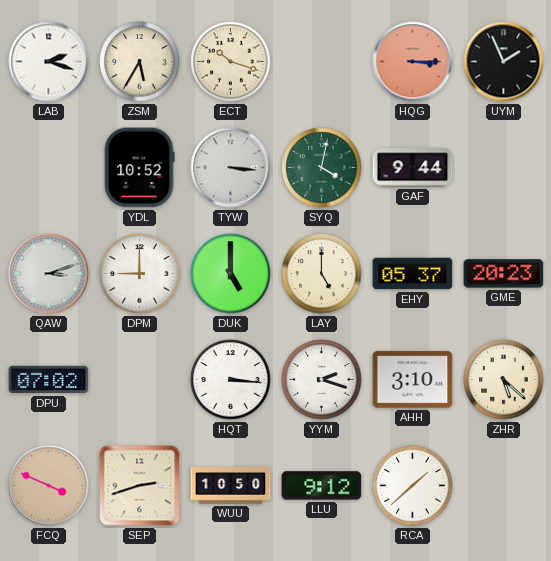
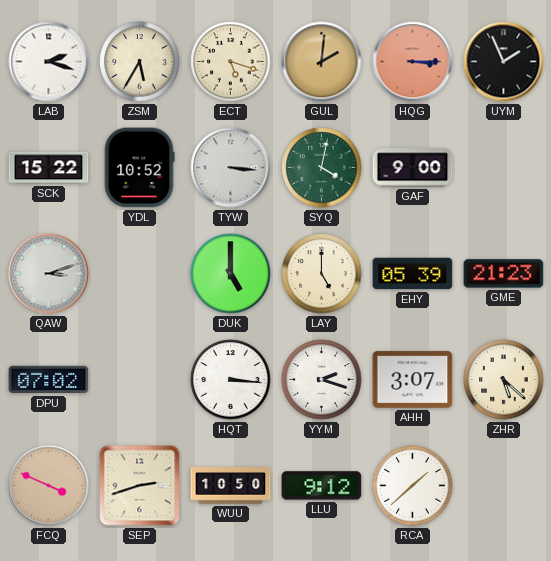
ECT: 10:18 -> 5:18
GUL: none -> 2:01
SCK: none -> 15:22
GAF: 9:44 -> 9:00
DPM: 9:00 -> none
EHY: 05:37 -> 05:39
GME: 20:23 -> 21:23
AHH: 3:10 -> 3:07
